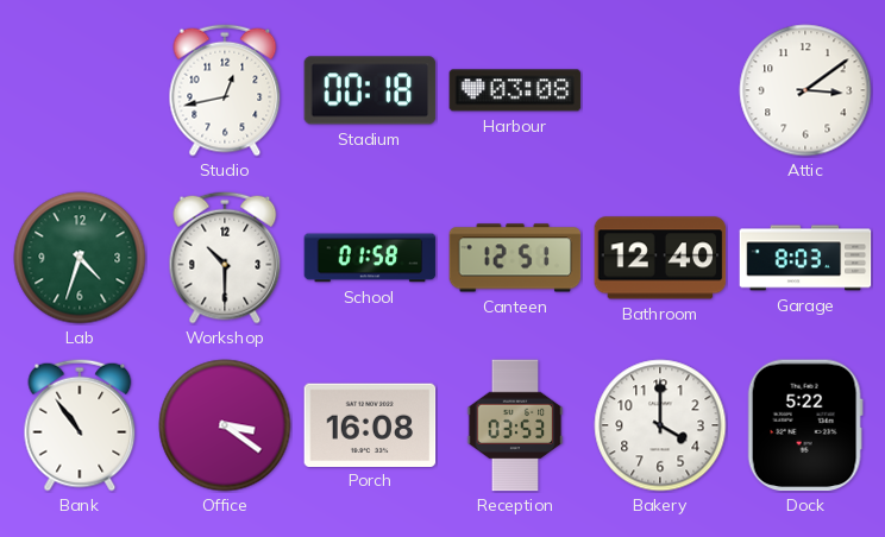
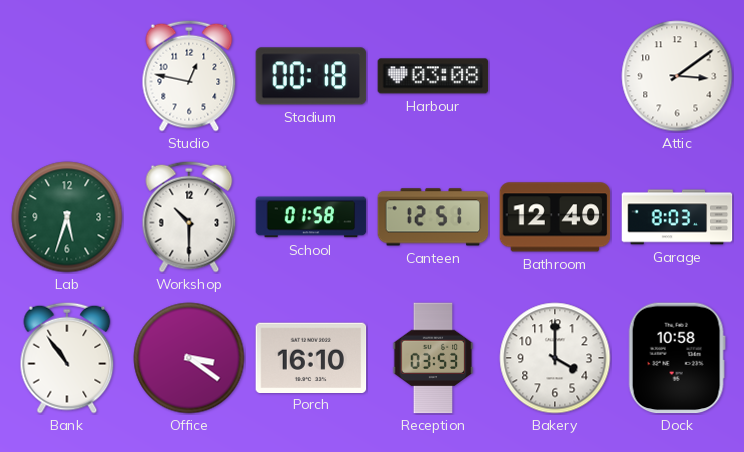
Studio: 12:43 -> 12:47
Lab: 4:33 -> 5:33
Porch: 16:08 -> 16:10
Dock: 5:22 -> 10:58
